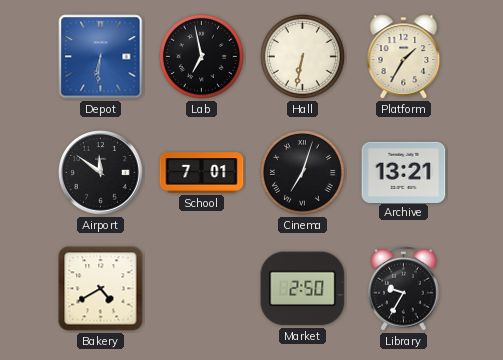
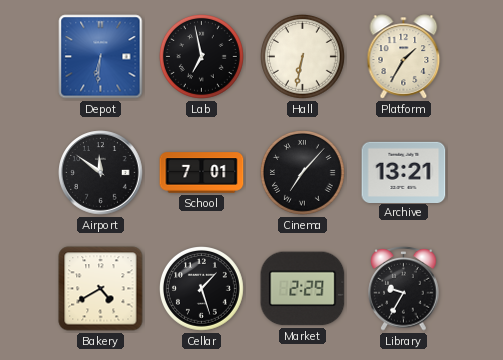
Cinema: 7:03 -> 7:07
Cellar: none -> 1:27
Market: 2:50 -> 2:29
